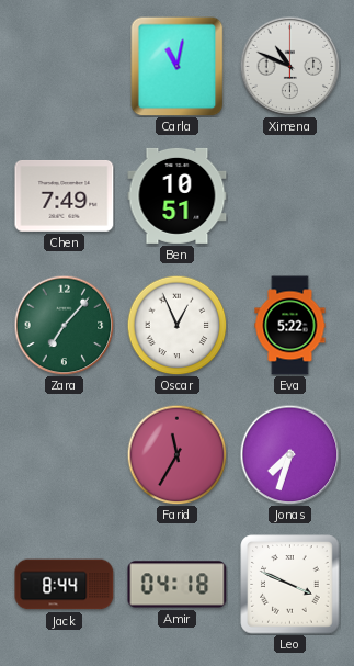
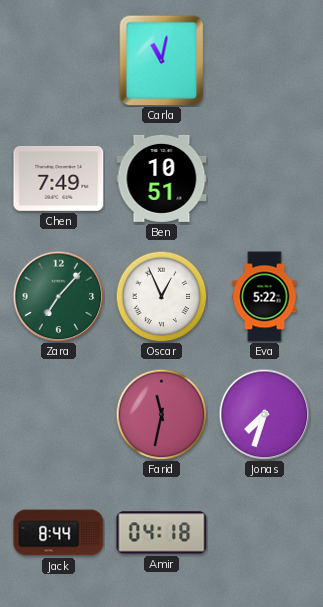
Ximena: 10:49 -> none
Farid: 11:35 -> 11:32
Leo: 3:49 -> none
